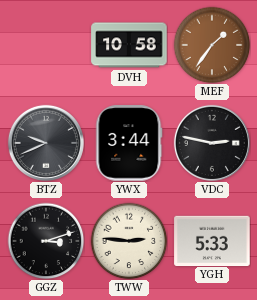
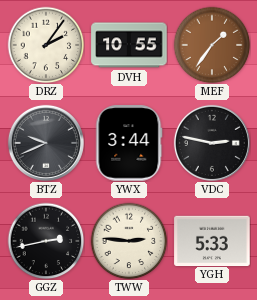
DRZ: none -> 2:06
DVH: 10:58 -> 10:55
GGZ: 3:12 -> 2:43
